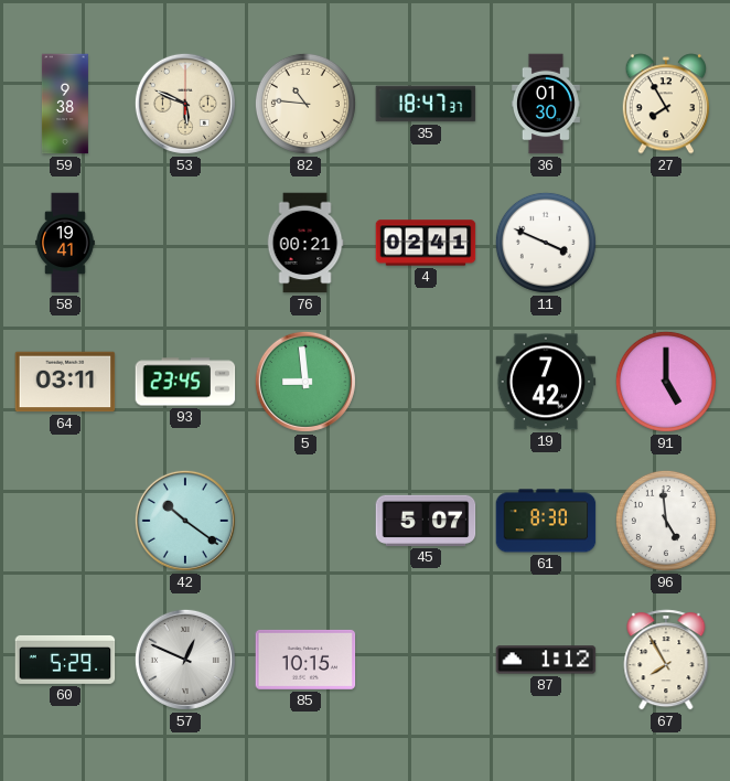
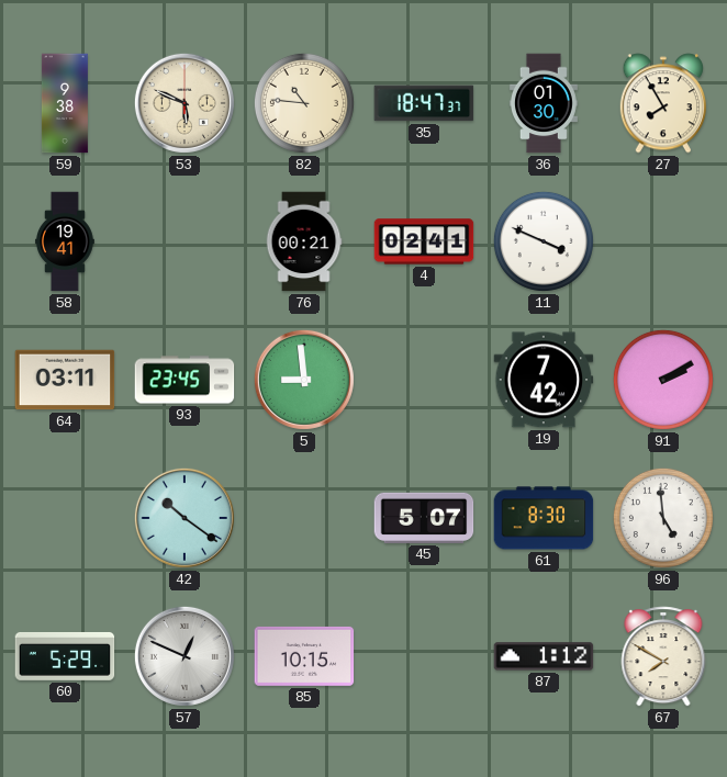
91: 5:00 -> 2:10
67: 7:55 -> 7:50
